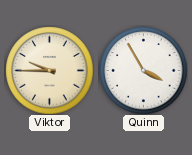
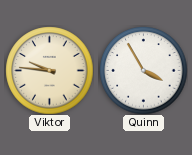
Viktor: 9:45 -> 9:46
